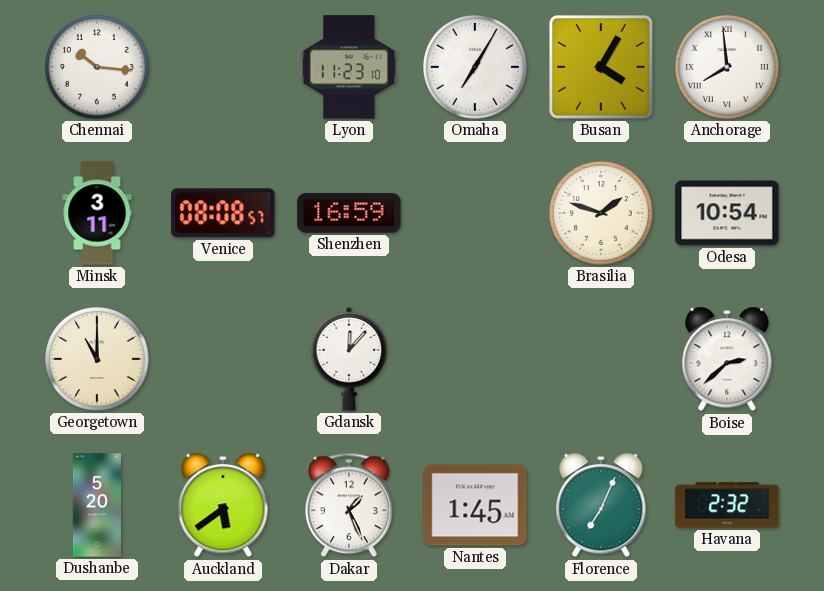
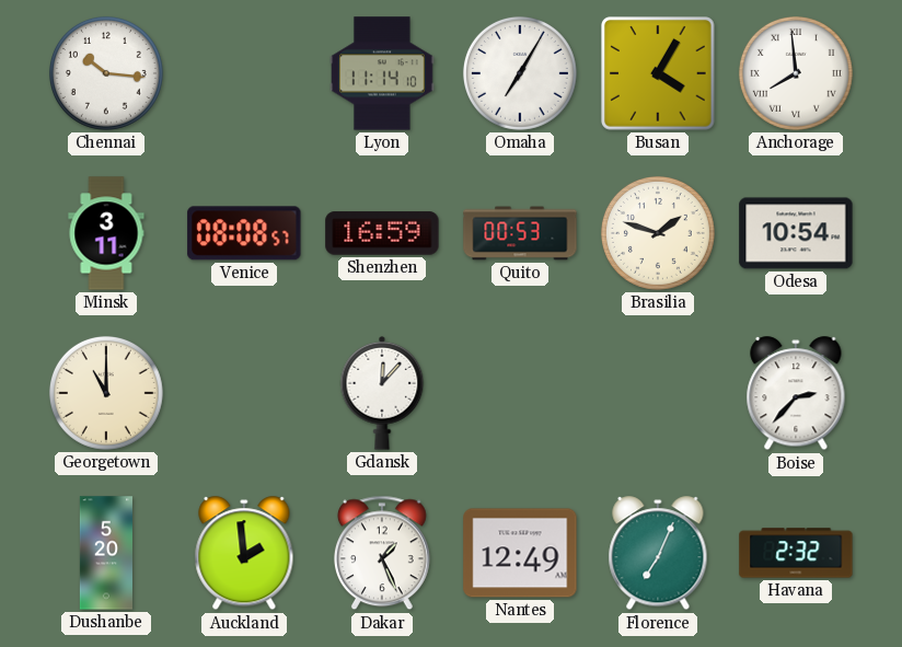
Lyon: 11:23 -> 11:14
Quito: none -> 00:53
Boise: 2:38 -> 2:37
Auckland: 5:39 -> 1:59
Nantes: 1:45 -> 12:49
